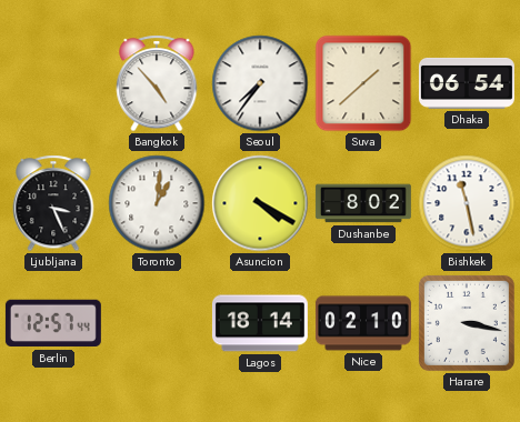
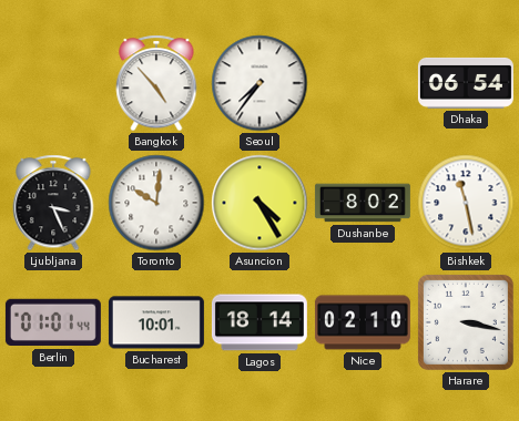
Suva: 1:38 -> none
Toronto: 1:01 -> 10:01
Asuncion: 4:20 -> 4:25
Berlin: 12:57 -> 01:01
Bucharest: none -> 10:01
